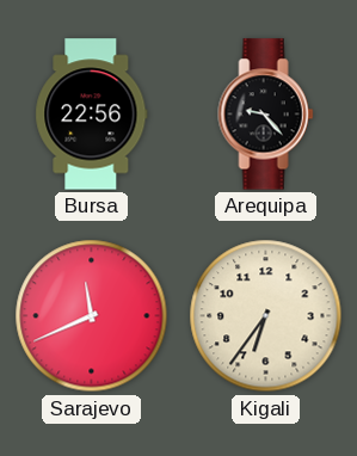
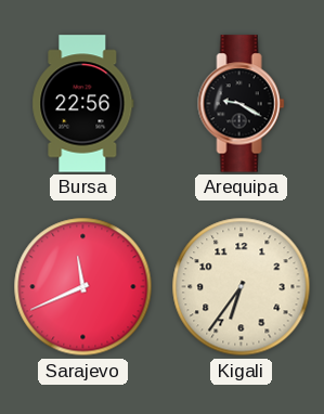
Arequipa: 9:23 -> 9:20
